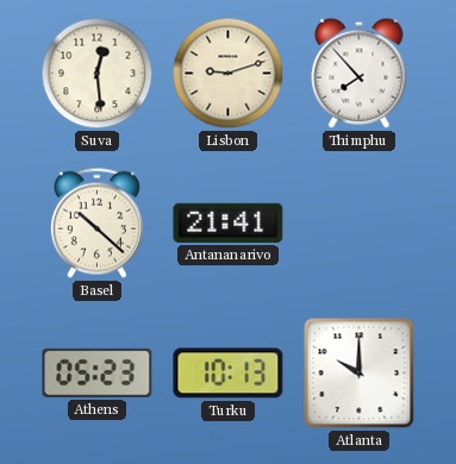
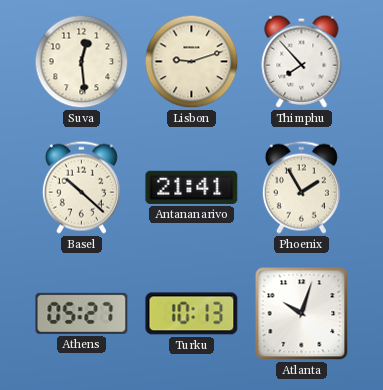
Phoenix: none -> 1:55
Athens: 05:23 -> 05:27
Atlanta: 10:00 -> 10:03
